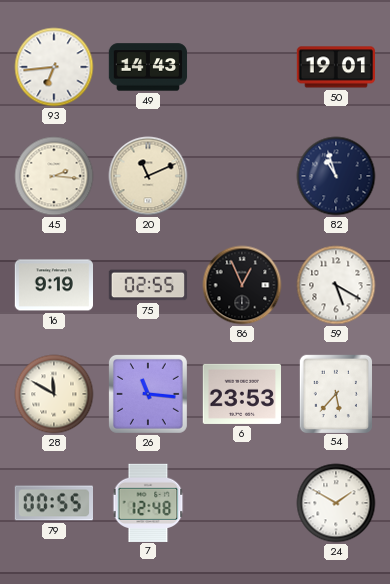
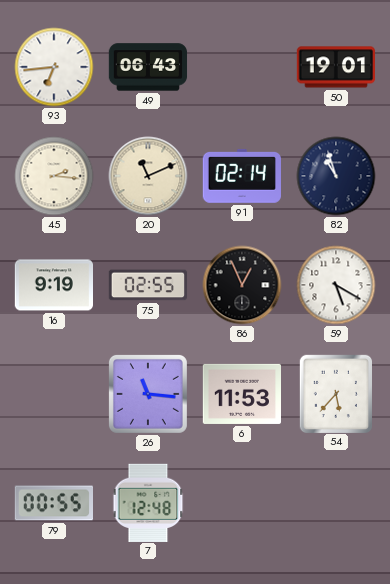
49: 14:43 -> 06:43
91: none -> 02:14
28: 11:50 -> none
6: 23:53 -> 11:53
24: 1:50 -> none
